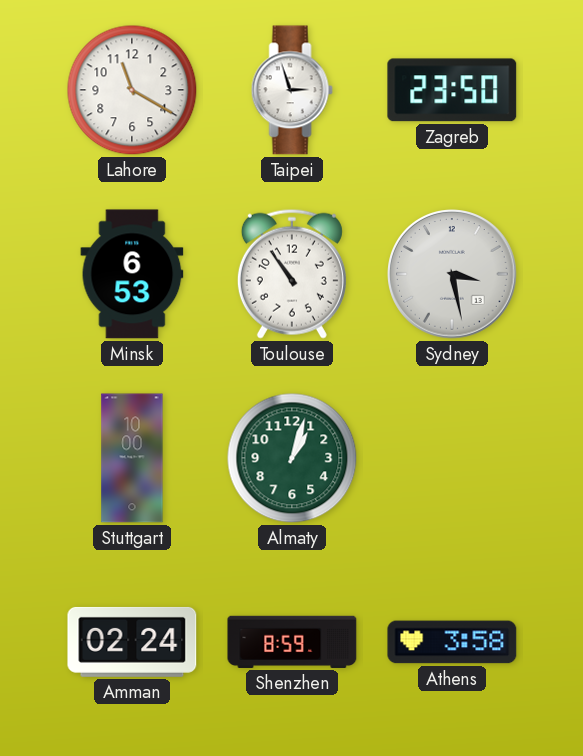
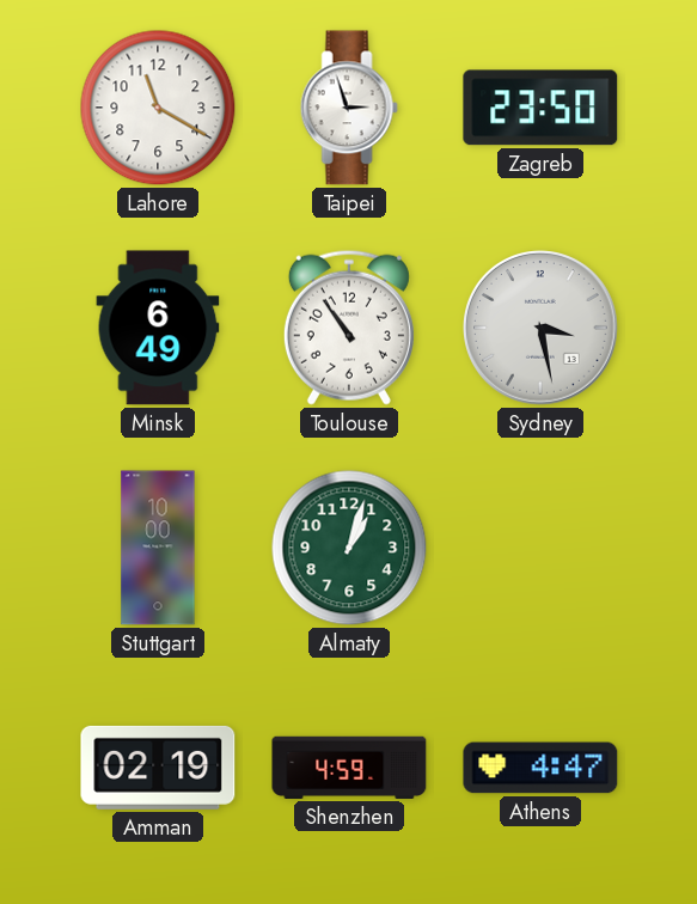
Minsk: 6:53 -> 6:49
Amman: 02:24 -> 02:19
Shenzhen: 8:59 -> 4:59
Athens: 3:58 -> 4:47
